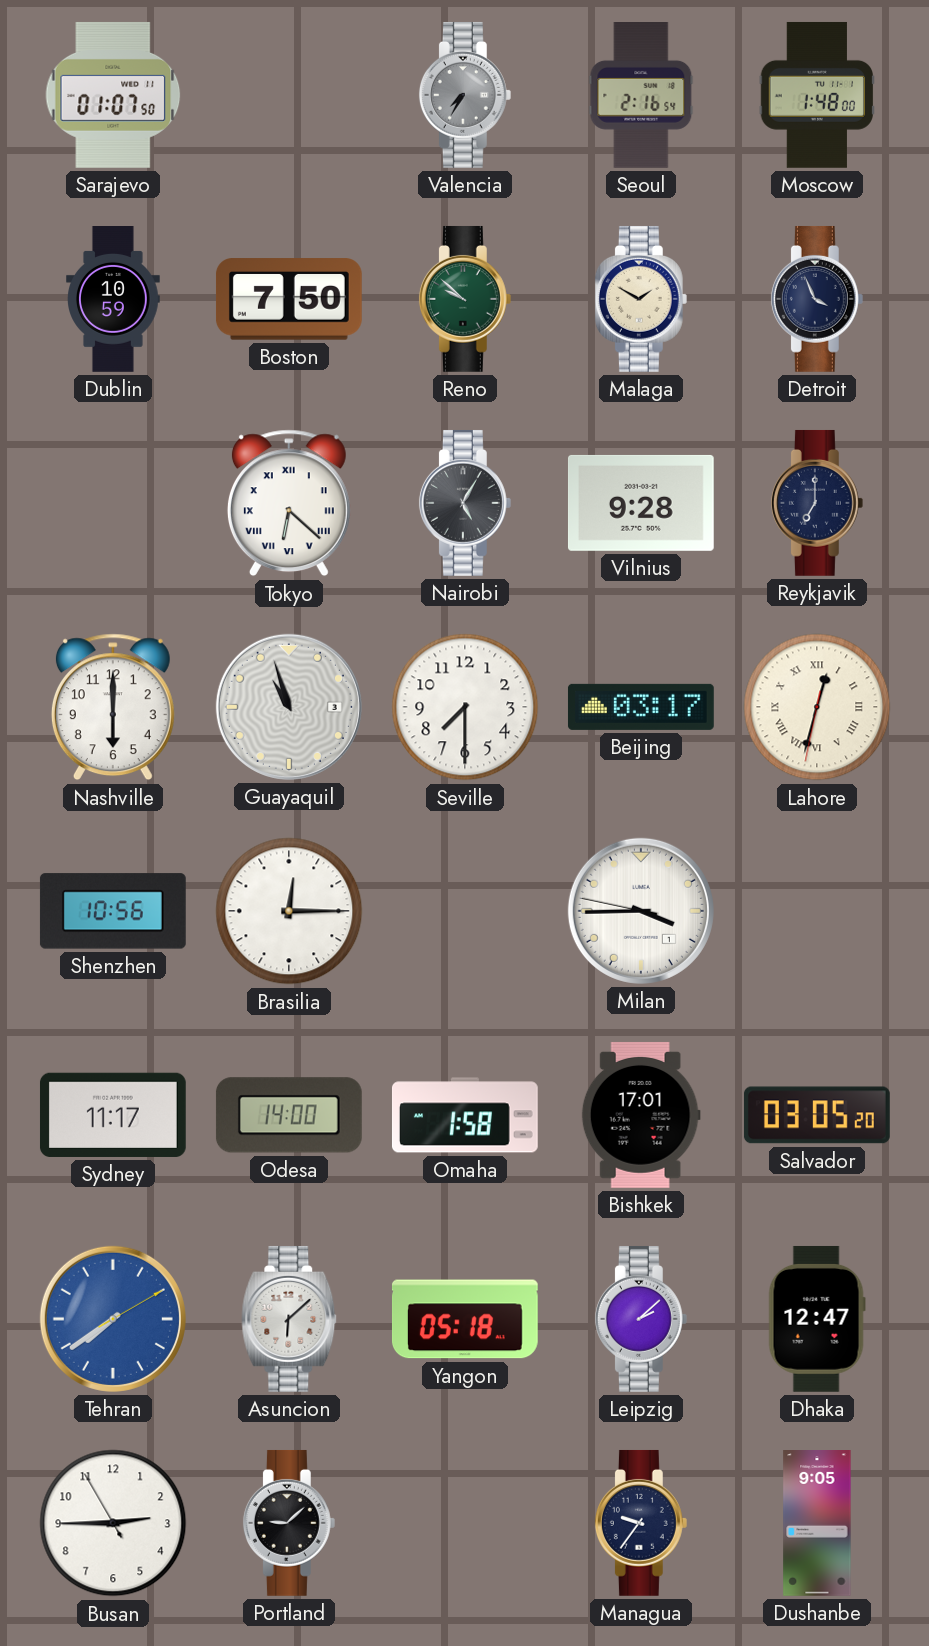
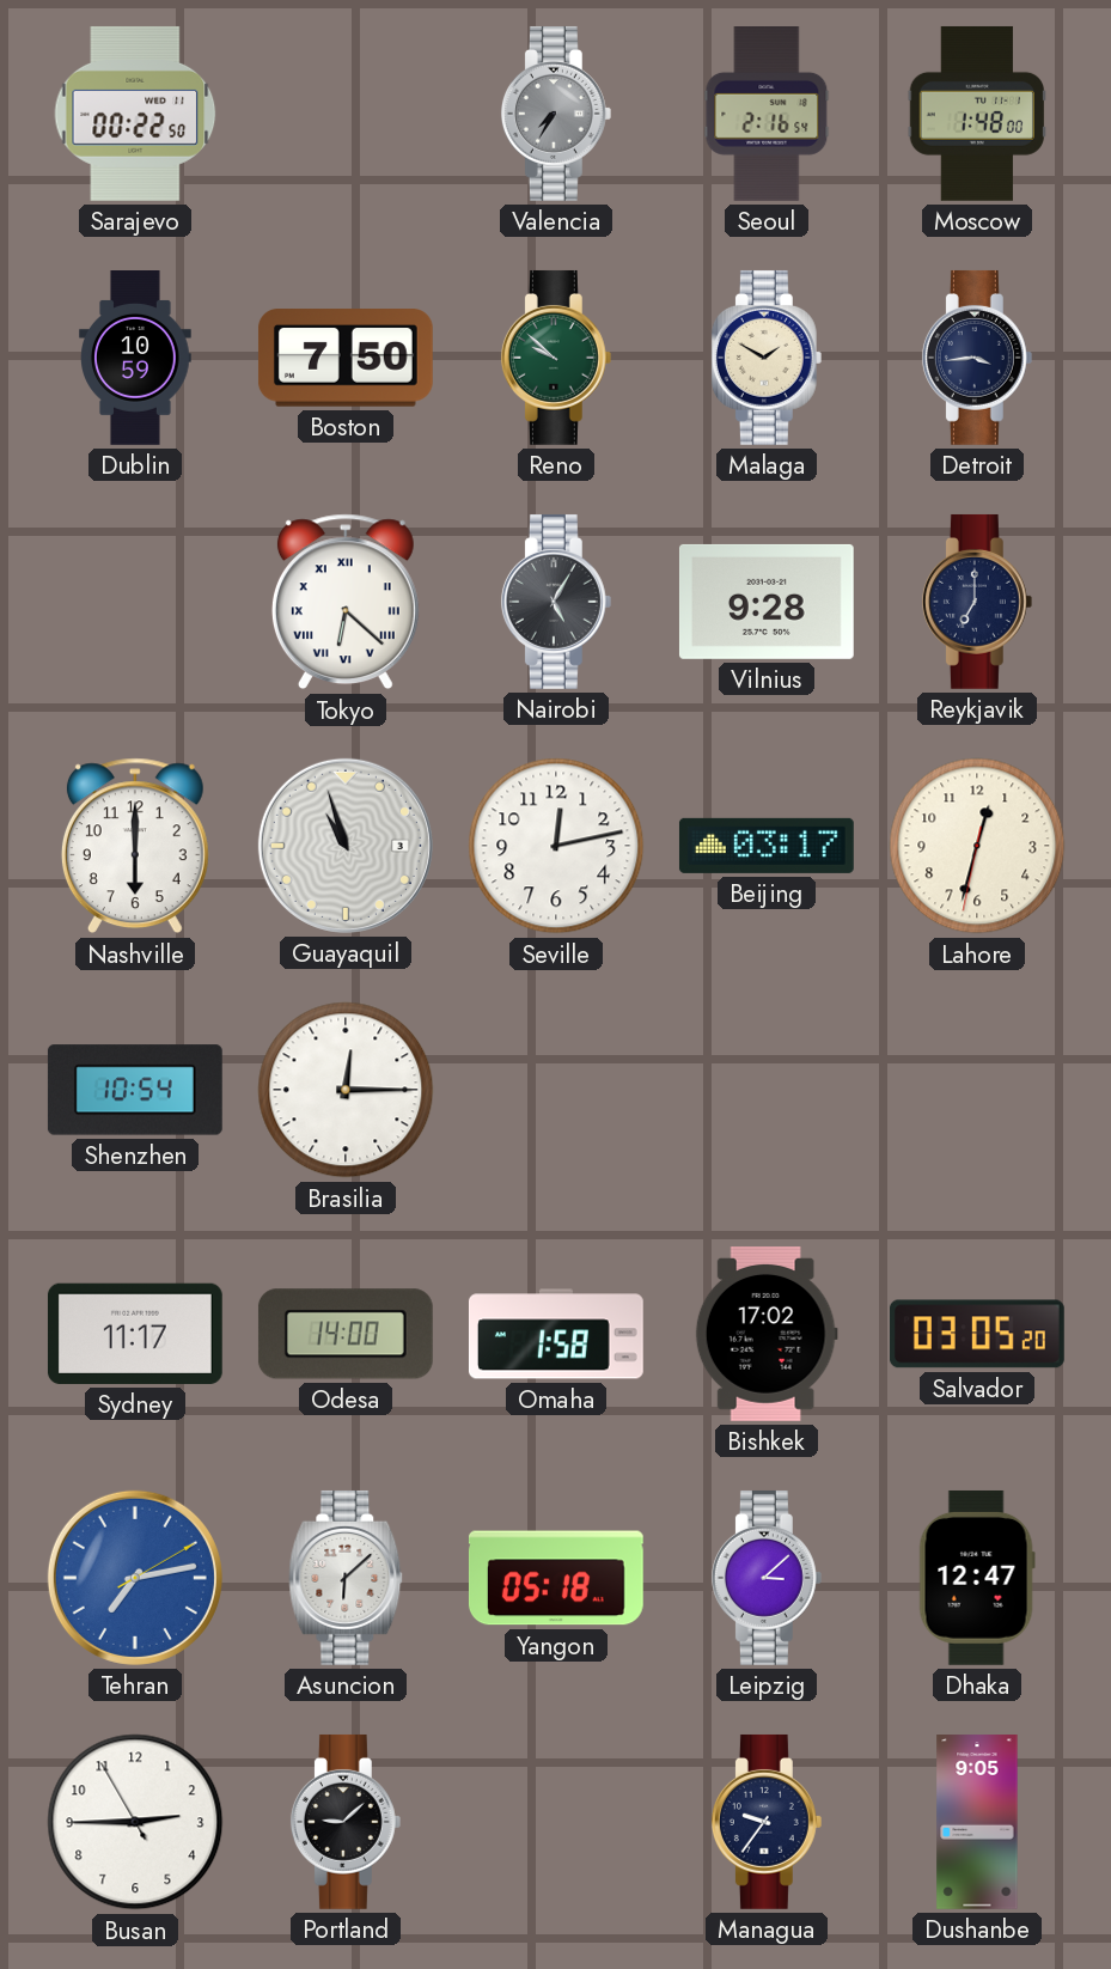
Sarajevo: 01:07 -> 00:22
Detroit: 3:56 -> 3:44
Seville: 7:30 -> 12:13
Lahore numerals: Roman -> Arabic
Shenzhen: 10:56 -> 10:54
Milan: 3:44 -> none
Bishkek: 17:01 -> 17:02
Tehran: 7:39 -> 7:13
Leipzig: 2:08 -> 3:08
